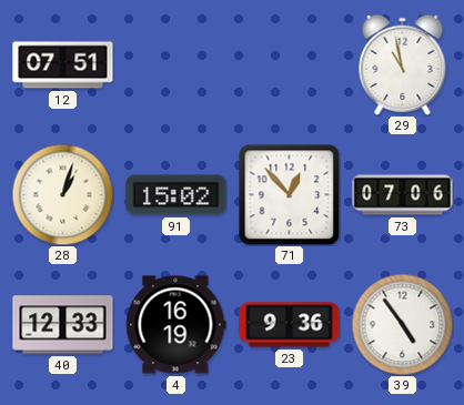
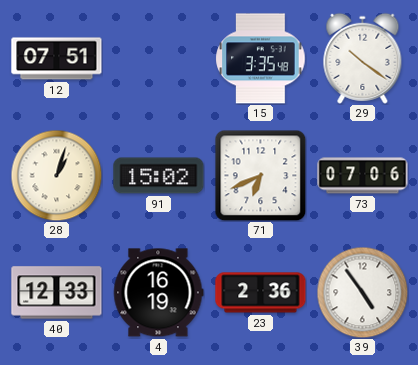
15: none -> 3:35
29: 10:58 -> 10:21
71: 12:53 -> 6:41
23: 9:36 -> 2:36
